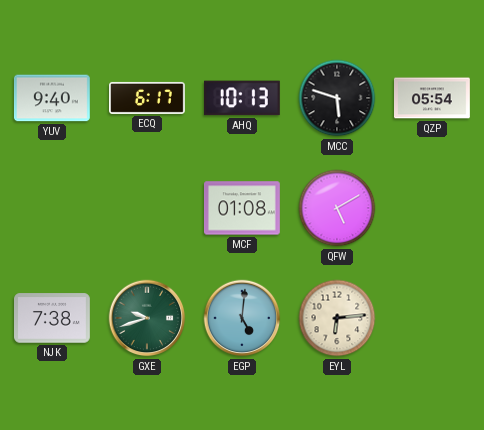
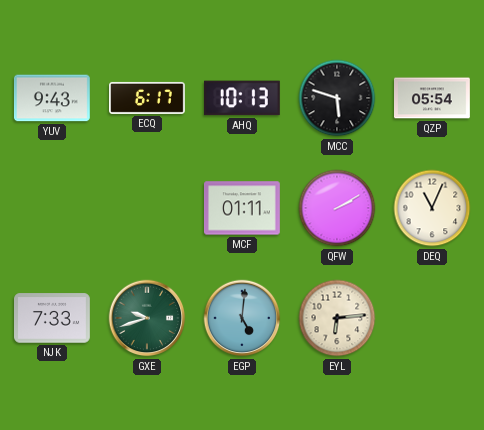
YUV: 9:40 -> 9:43
MCF: 01:08 -> 01:11
QFW: 5:10 -> 2:10
DEQ: none -> 11:04
NJK: 7:38 -> 7:33
